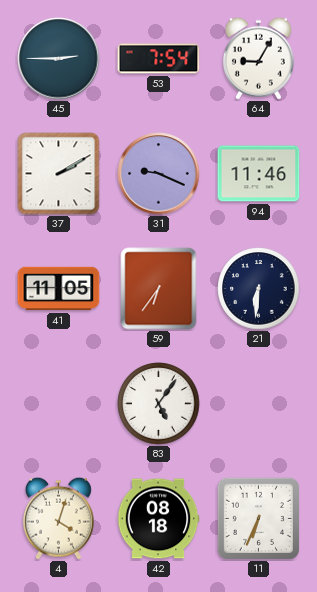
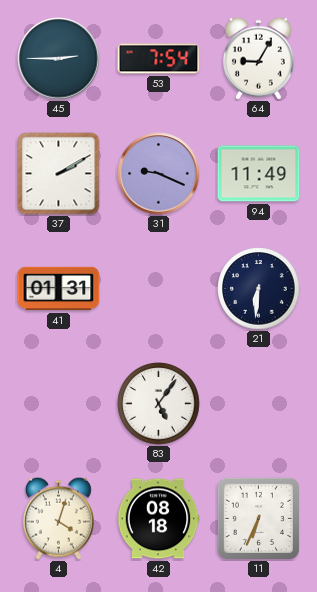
94: 11:46 -> 11:49
41: 11:05 -> 01:31
59: 6:36 -> none
